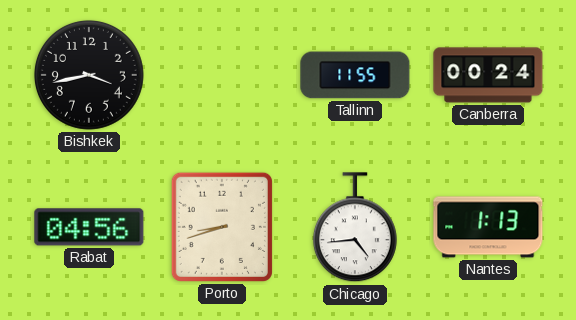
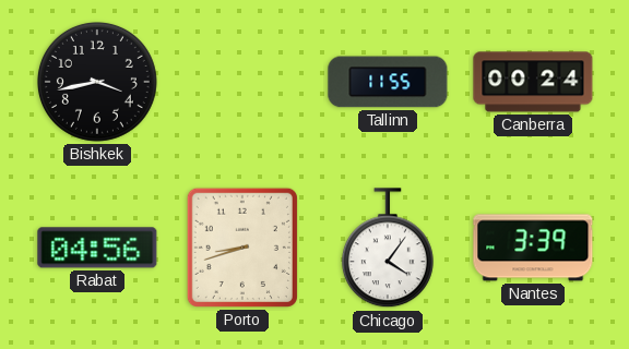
Chicago: 4:44 -> 4:06
Nantes: 1:13 -> 3:39
